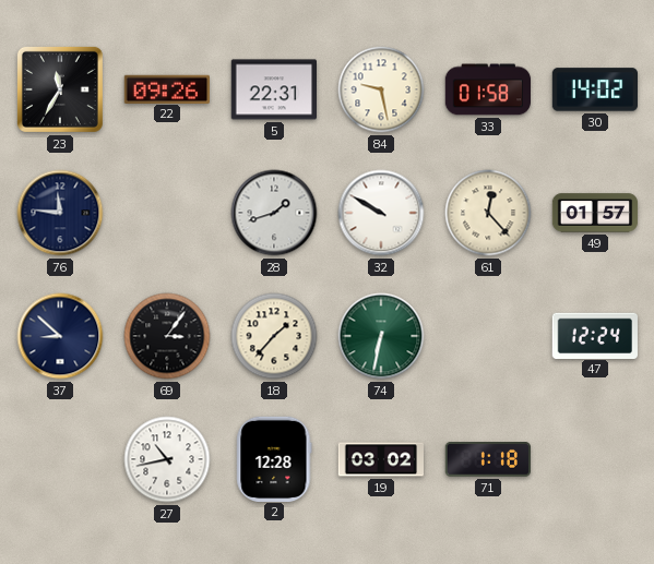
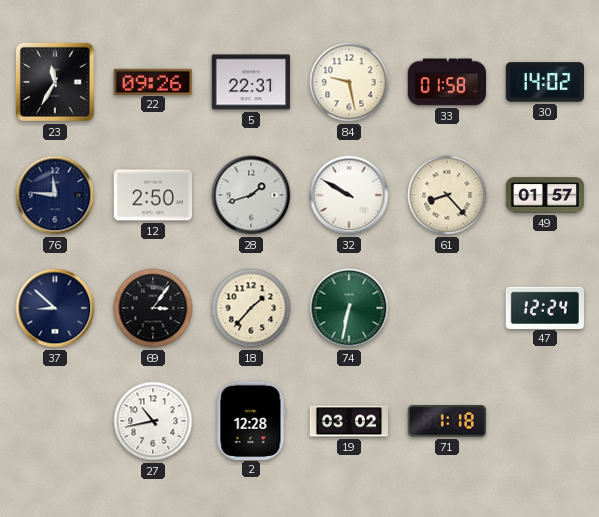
12: none -> 2:50
61: 12:23 -> 8:23
